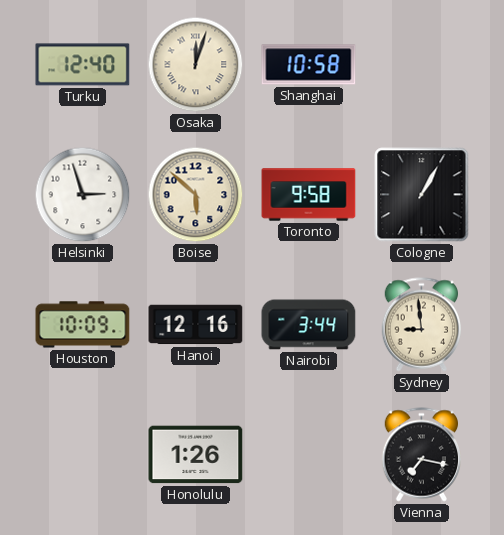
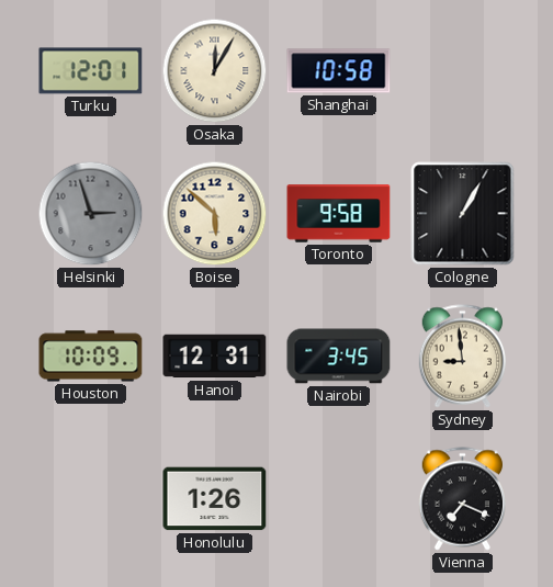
Turku: 12:40 -> 12:01
Osaka: 12:03 -> 12:05
Helsinki dial: white -> grey
Hanoi: 12:16 -> 12:31
Nairobi: 3:44 -> 3:45
Vienna: 7:17 -> 7:19
